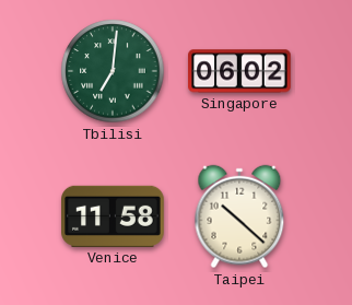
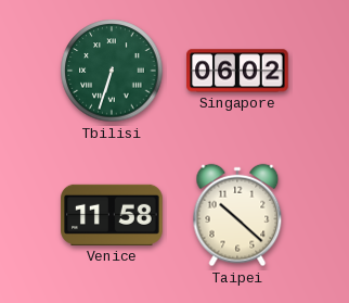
Tbilisi: 7:01 -> 6:33
